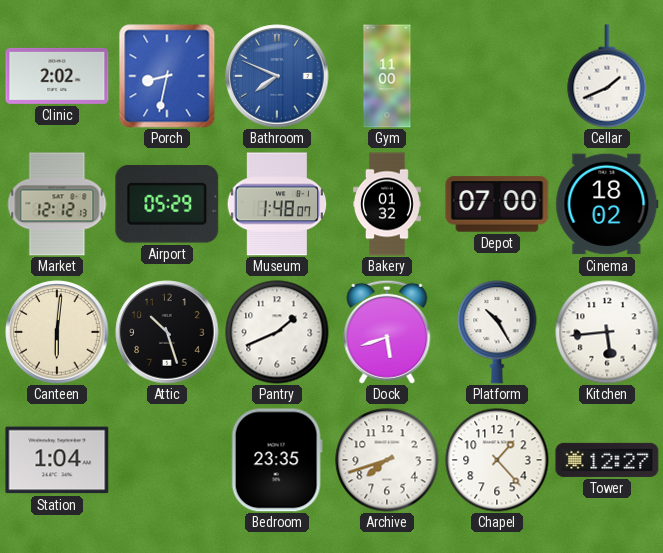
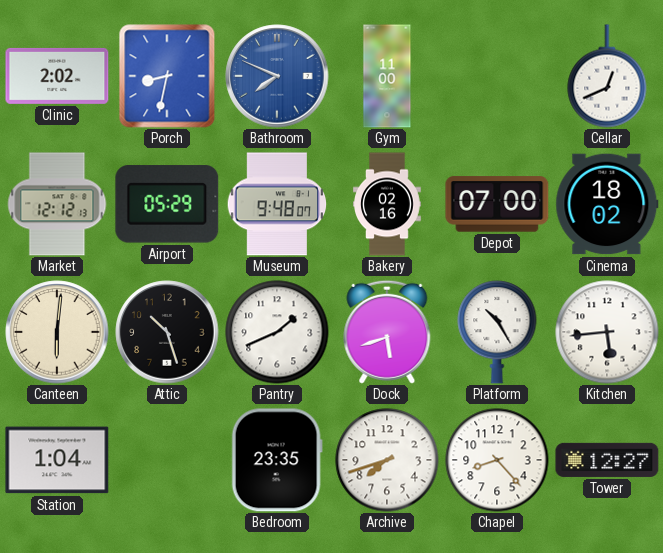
Cellar: 1:41 -> 12:41
Museum: 1:48 -> 9:48
Bakery: 01:32 -> 02:16
Chapel: 1:23 -> 8:23
